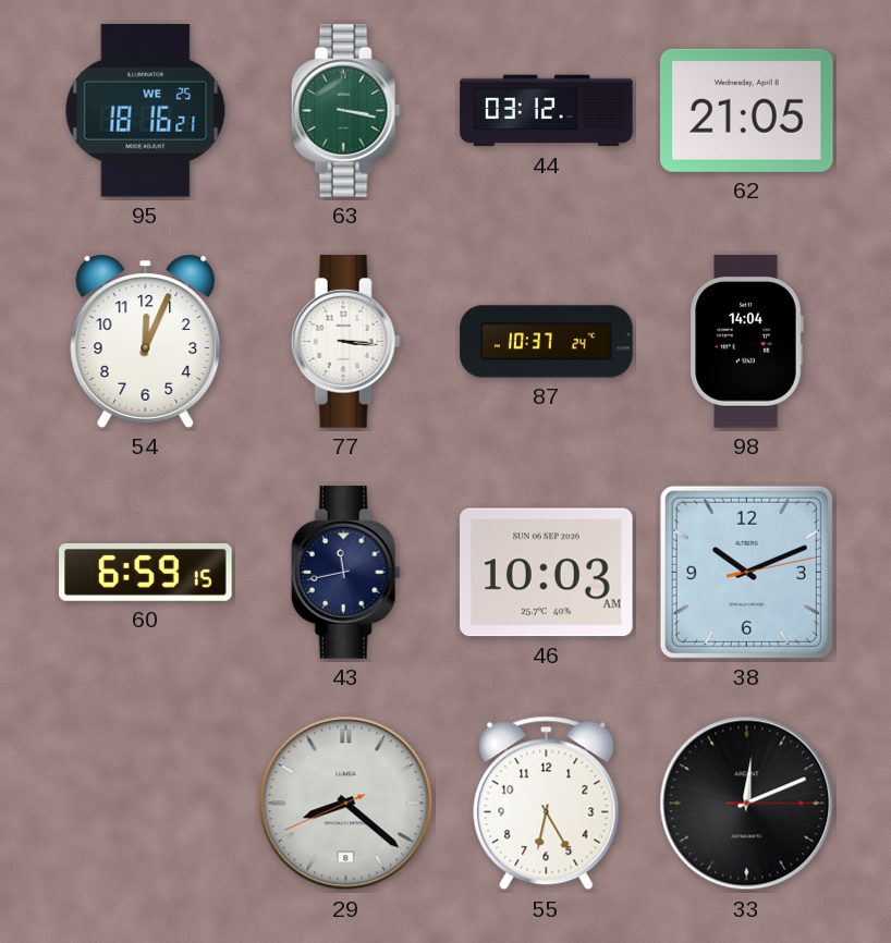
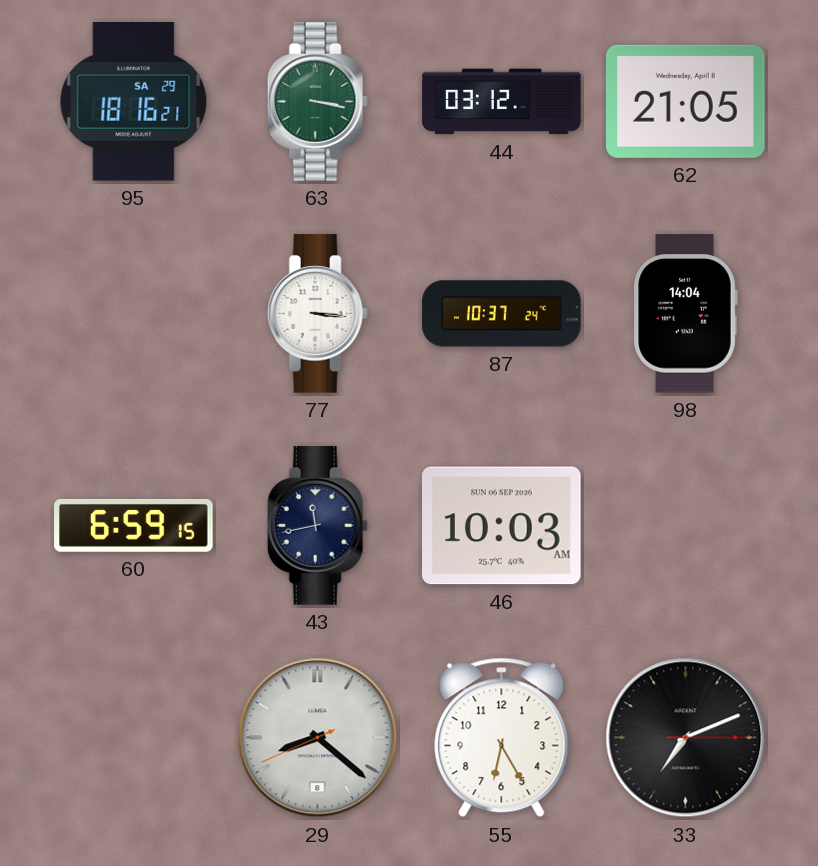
95 date: WE 25 -> SA 29
54: 12:04 -> none
38: 10:11 -> none
33: 12:11 -> 7:11
